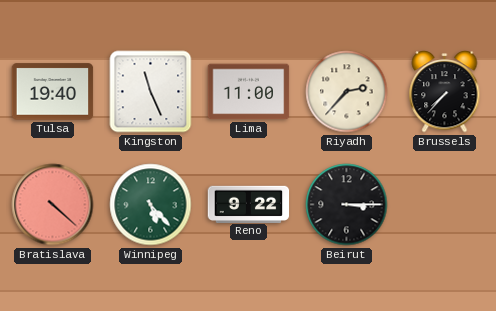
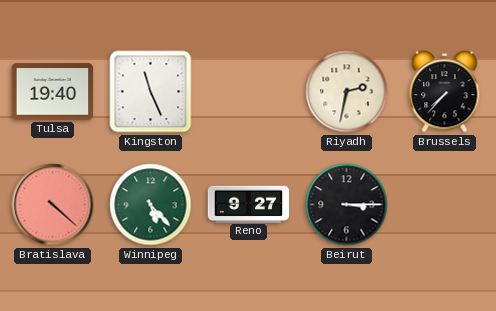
Lima: 11:00 -> none
Riyadh: 2:37 -> 2:32
Reno: 9:22 -> 9:27
